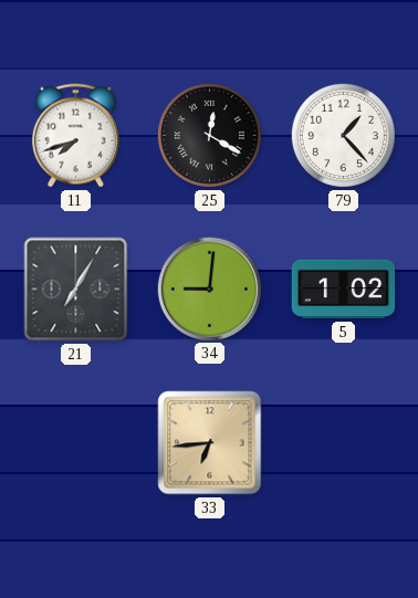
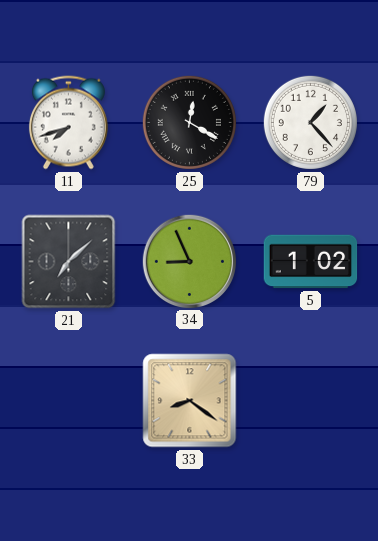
21: 7:05 -> 7:08
34: 9:01 -> 8:56
33: 6:44 -> 8:21
